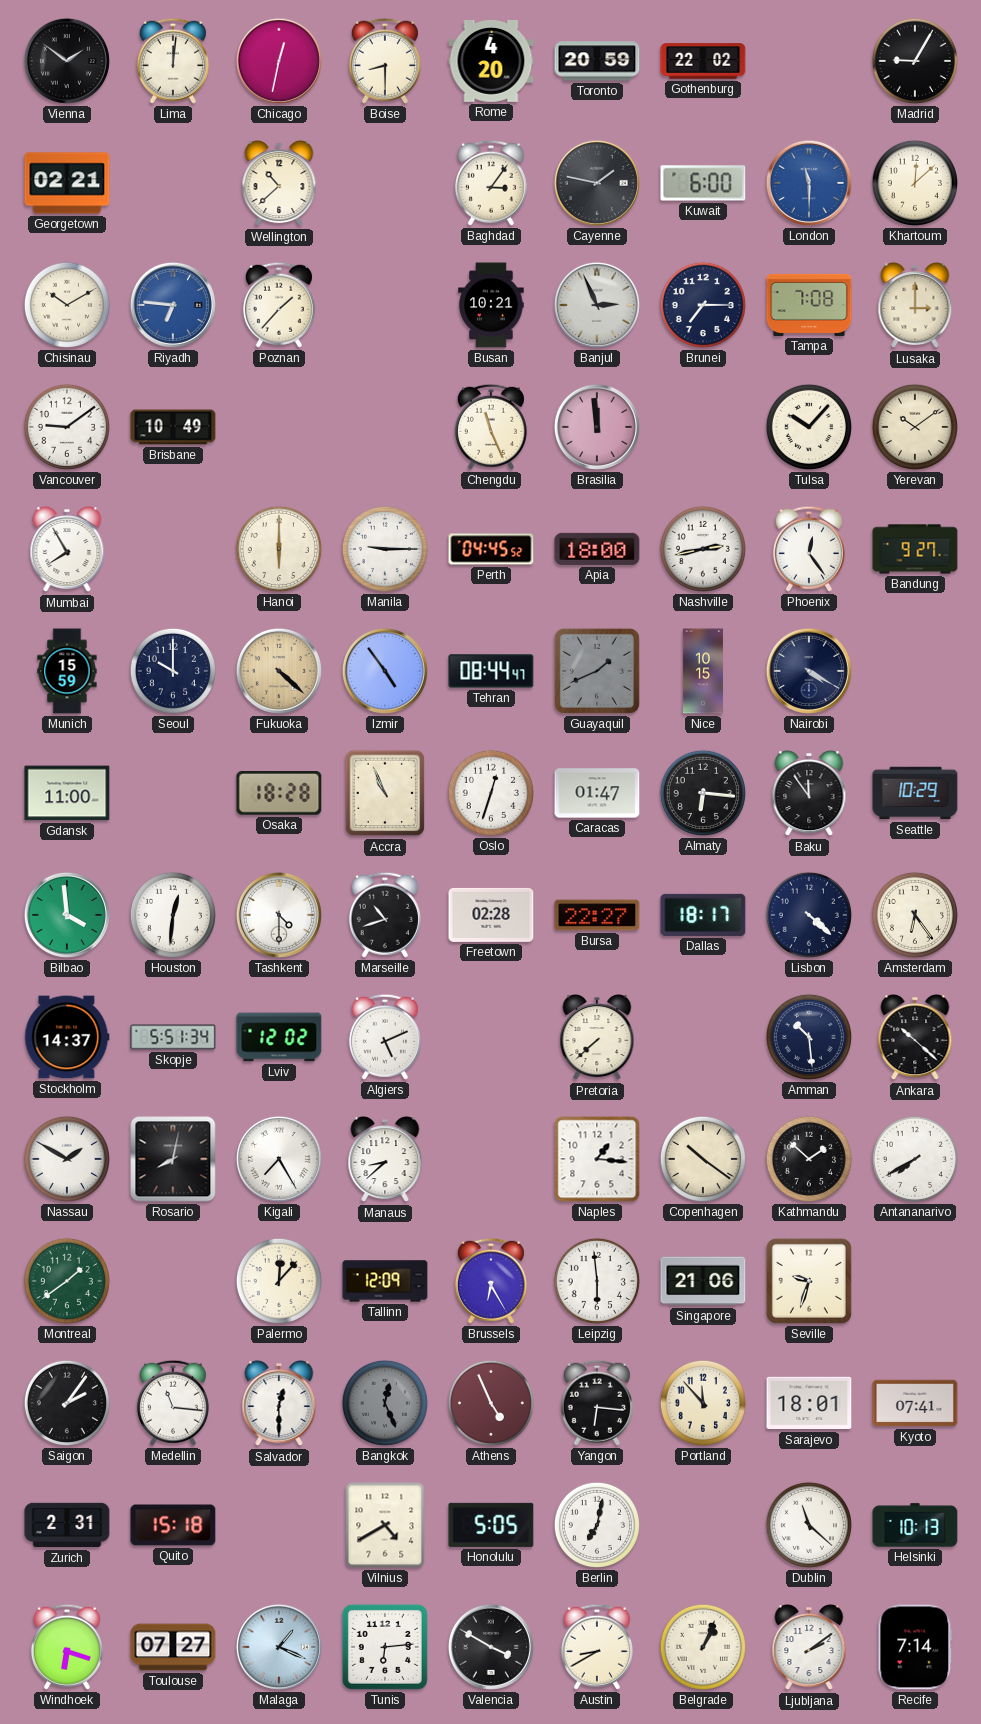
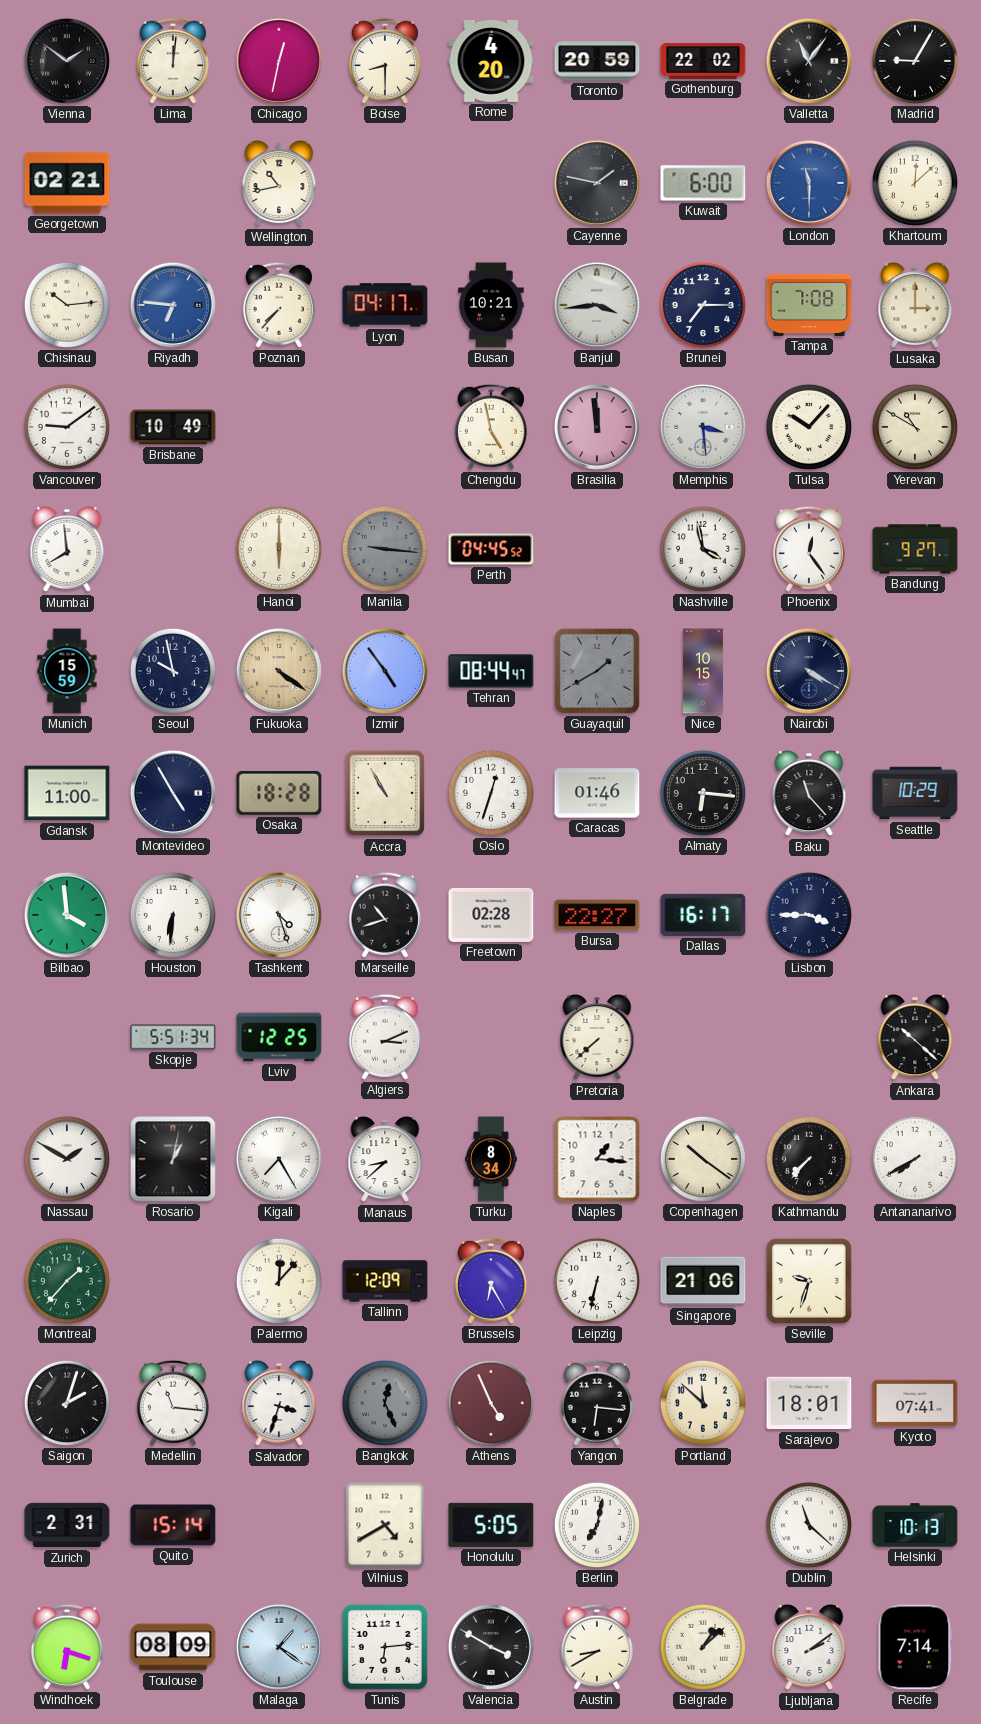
Valletta: none -> 11:06
Wellington: 10:38 -> 10:43
Baghdad: 3:06 -> none
Chisinau: 10:10 -> 10:14
Poznan: 1:37 -> 7:37
Lyon: none -> 04:17
Banjul: 2:56 -> 3:44
Chengdu: 11:26 -> 4:58
Memphis: none -> 3:29
Yerevan: 10:09 -> 10:50
Mumbai: 7:55 -> 7:59
Manila: 9:15 -> 9:16
Manila dial: white -> grey
Apia: 18:00 -> none
Nashville: 2:43 -> 3:58
Seoul: 10:00 -> 9:58
Fukuoka: 4:22 -> 4:21
Guayaquil: 1:41 -> 1:40
Montevideo: none -> 4:55
Accra: 10:56 -> 10:55
Caracas: 01:47 -> 01:46
Baku: 11:54 -> 11:23
Houston: 12:31 -> 6:31
Tashkent: 4:30 -> 4:27
Dallas: 18:17 -> 16:17
Lisbon: 4:22 -> 3:45
Amsterdam: 6:24 -> none
Stockholm: 14:37 -> none
Lviv: 12:02 -> 12:25
Algiers: 5:11 -> 3:11
Amman: 10:29 -> none
Rosario: 8:02 -> 1:02
Turku: none -> 8:34
Kathmandu: 1:52 -> 7:37
Montreal: 1:39 -> 1:37
Leipzig: 5:59 -> 6:32
Saigon: 2:06 -> 2:03
Salvador: 12:30 -> 3:33
Portland: 11:53 -> 11:52
Quito: 15:18 -> 15:14
Toulouse: 07:27 -> 08:09
Malaga: 1:19 -> 1:21
Belgrade: 1:04 -> 1:08
